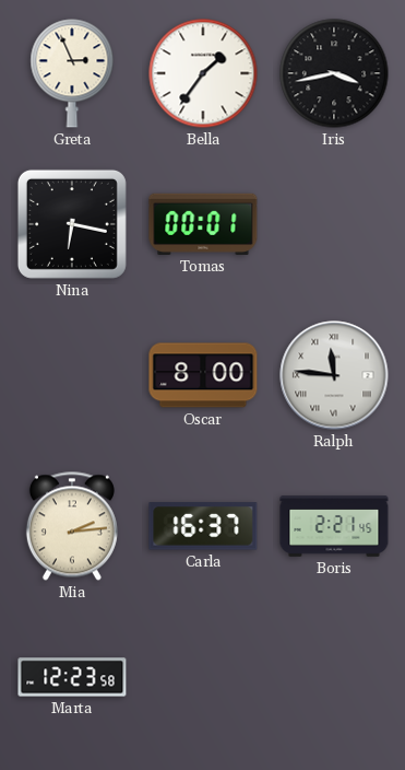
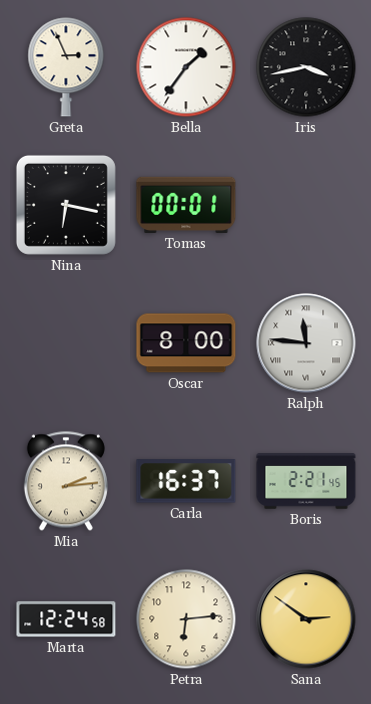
Marta: 12:23 -> 12:24
Petra: none -> 6:14
Sana: none -> 2:51
